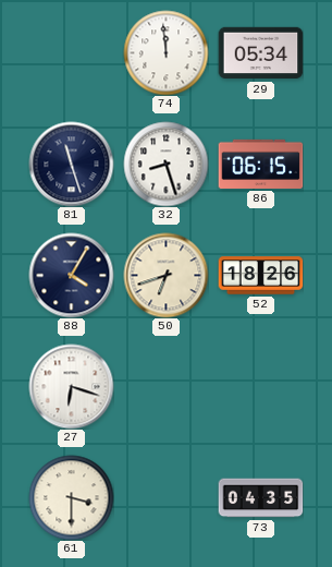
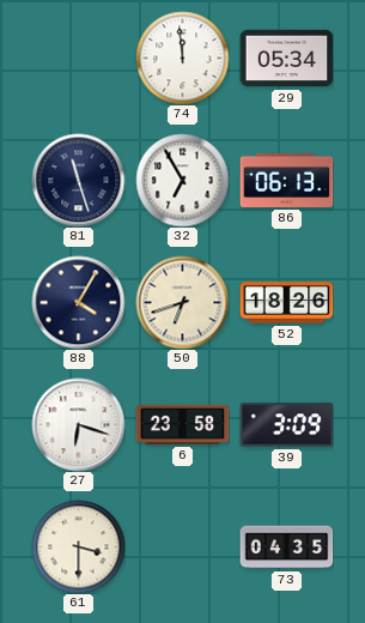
32: 8:27 -> 6:55
86: 06:15 -> 06:13
6: none -> 23:58
39: none -> 3:09
